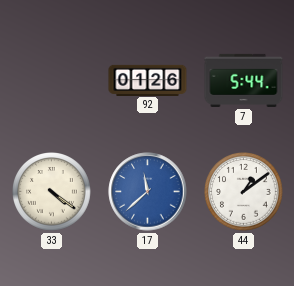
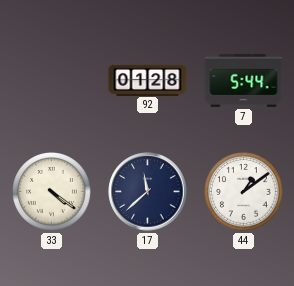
92: 01:26 -> 01:28
17 dial: blue -> navy
